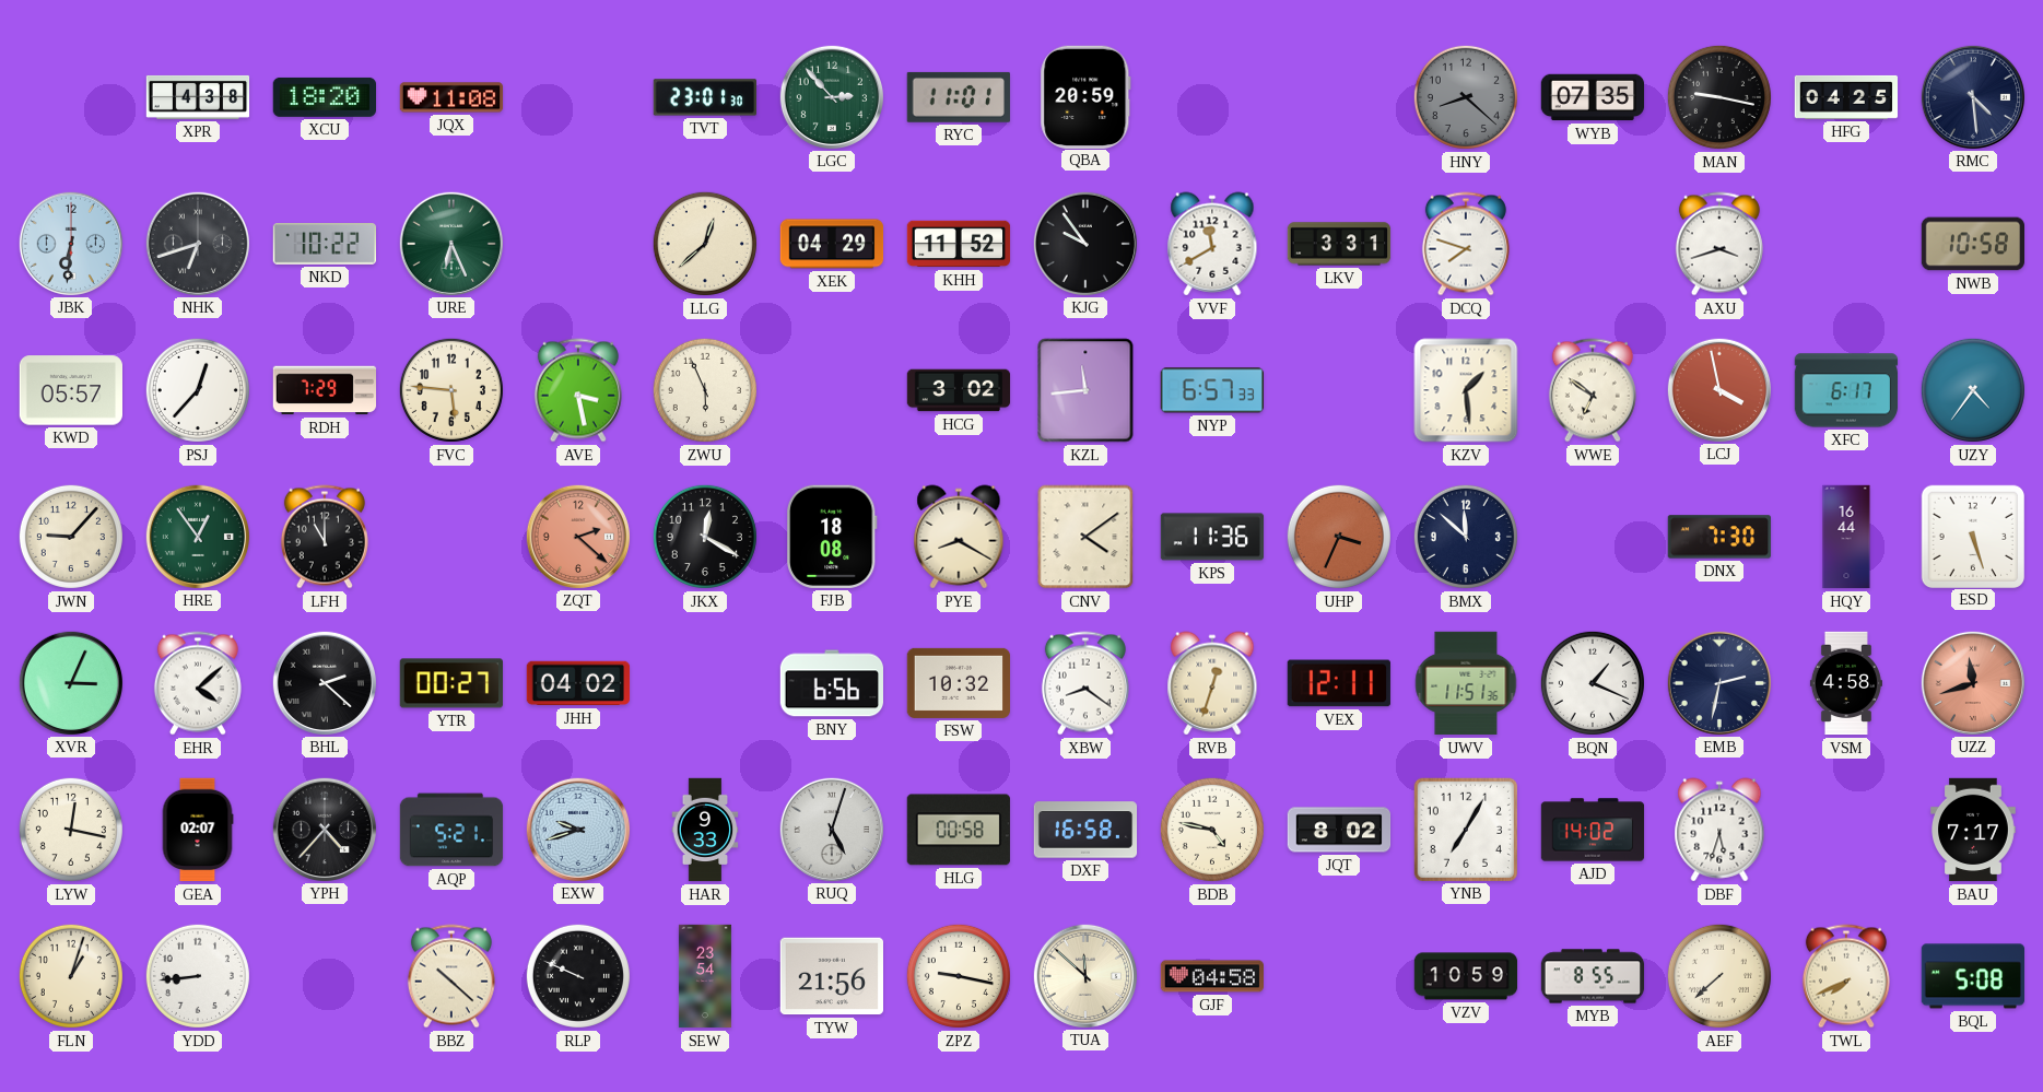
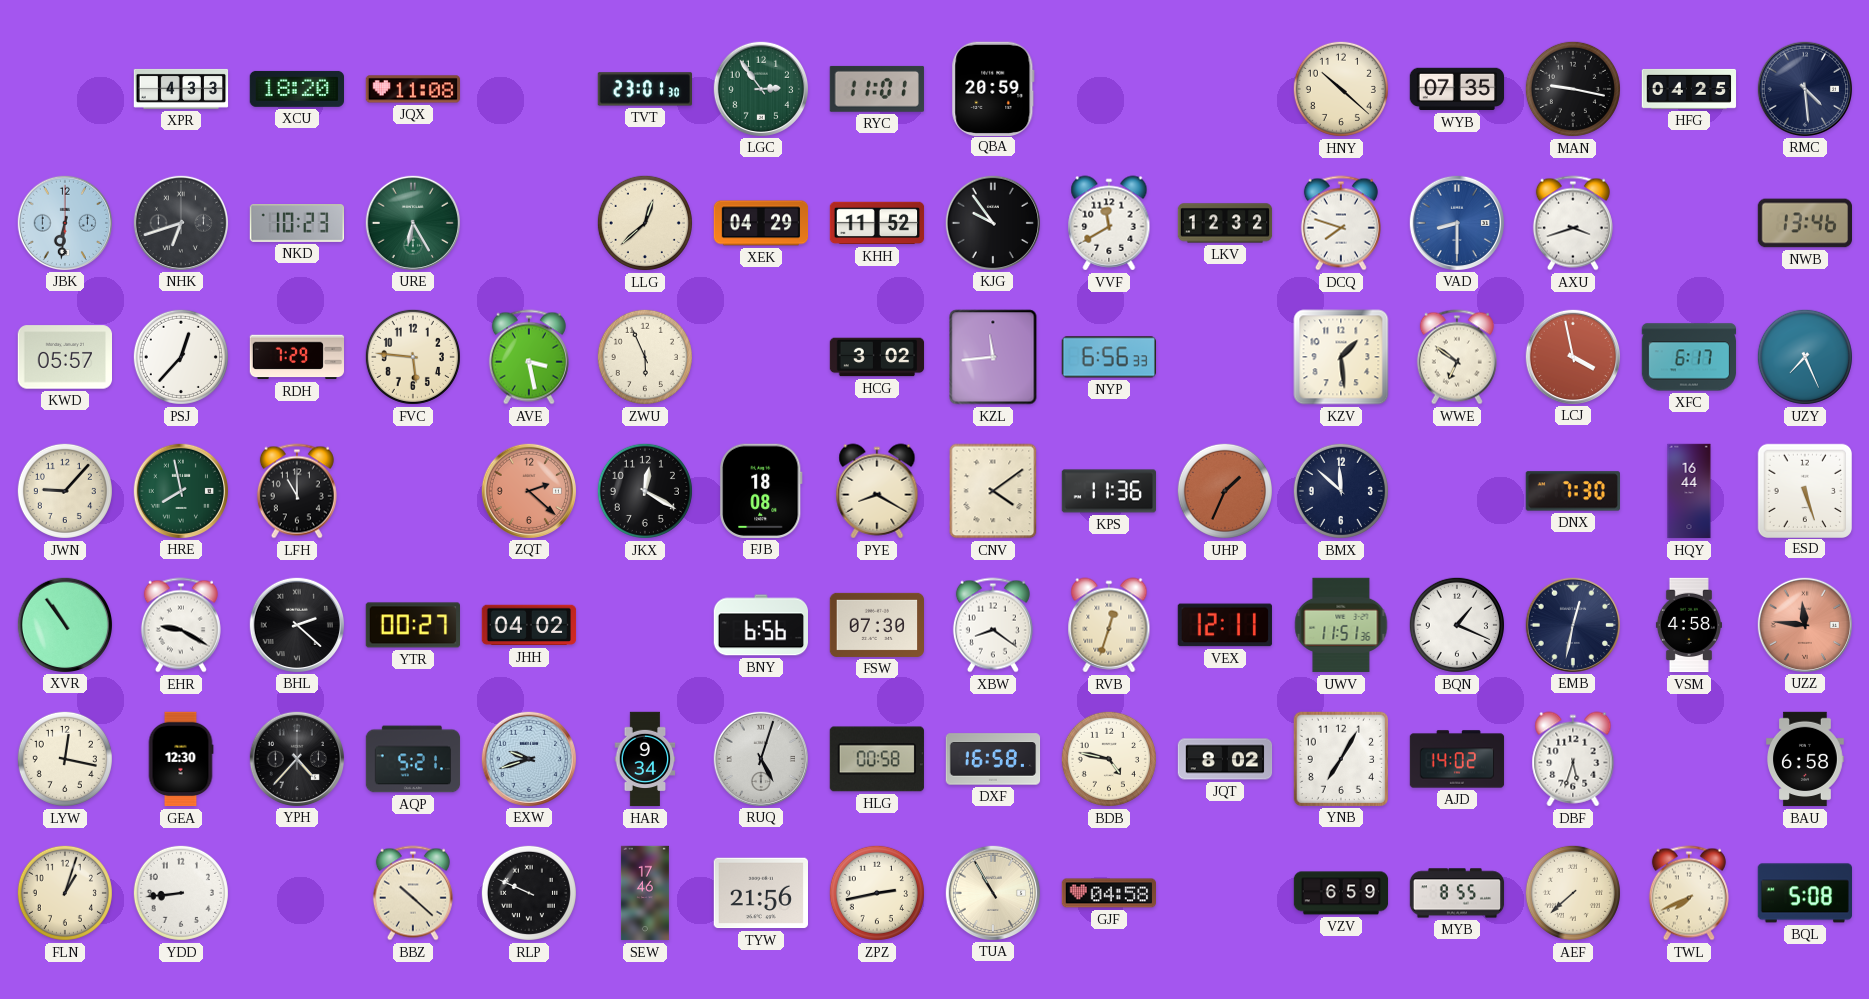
XPR: 4:38 -> 4:33
LGC: 2:53 -> 2:54
HNY: 8:22 -> 10:22
HNY dial: grey -> cream
NKD: 10:22 -> 10:23
URE: 6:26 -> 6:25
LKV: 3:31 -> 12:32
VAD: none -> 8:30
NWB: 10:58 -> 13:46
NYP: 6:57 -> 6:56
UZY: 4:36 -> 7:26
HRE: 12:54 -> 7:58
UHP: 3:34 -> 1:34
XVR: 3:04 -> 10:54
EHR: 4:08 -> 9:20
FSW: 10:32 -> 07:30
EMB: 2:32 -> 12:32
UZZ: 11:42 -> 11:46
GEA: 02:07 -> 12:30
HAR: 9:33 -> 9:34
BAU: 7:17 -> 6:58
SEW: 23:54 -> 17:46
ZPZ: 9:17 -> 2:43
TUA: 11:52 -> 10:55
VZV: 10:59 -> 6:59
